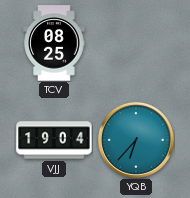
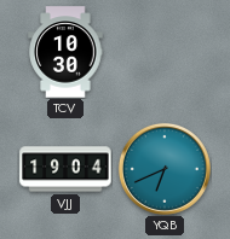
TCV: 08:25 -> 10:30
YQB: 6:37 -> 6:41
